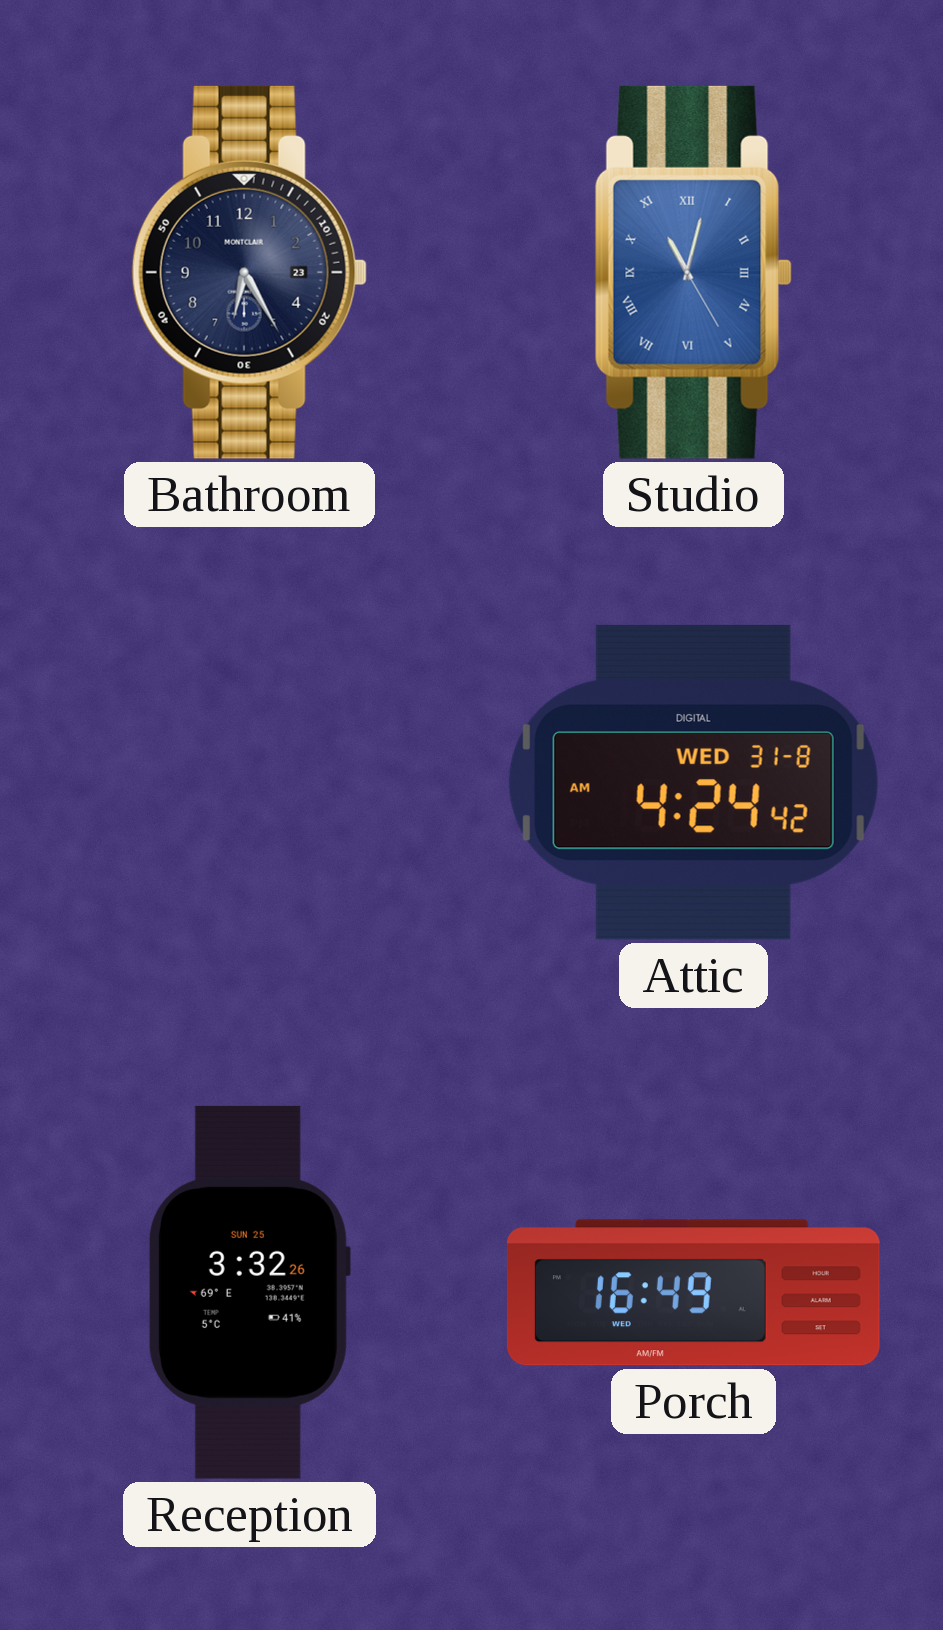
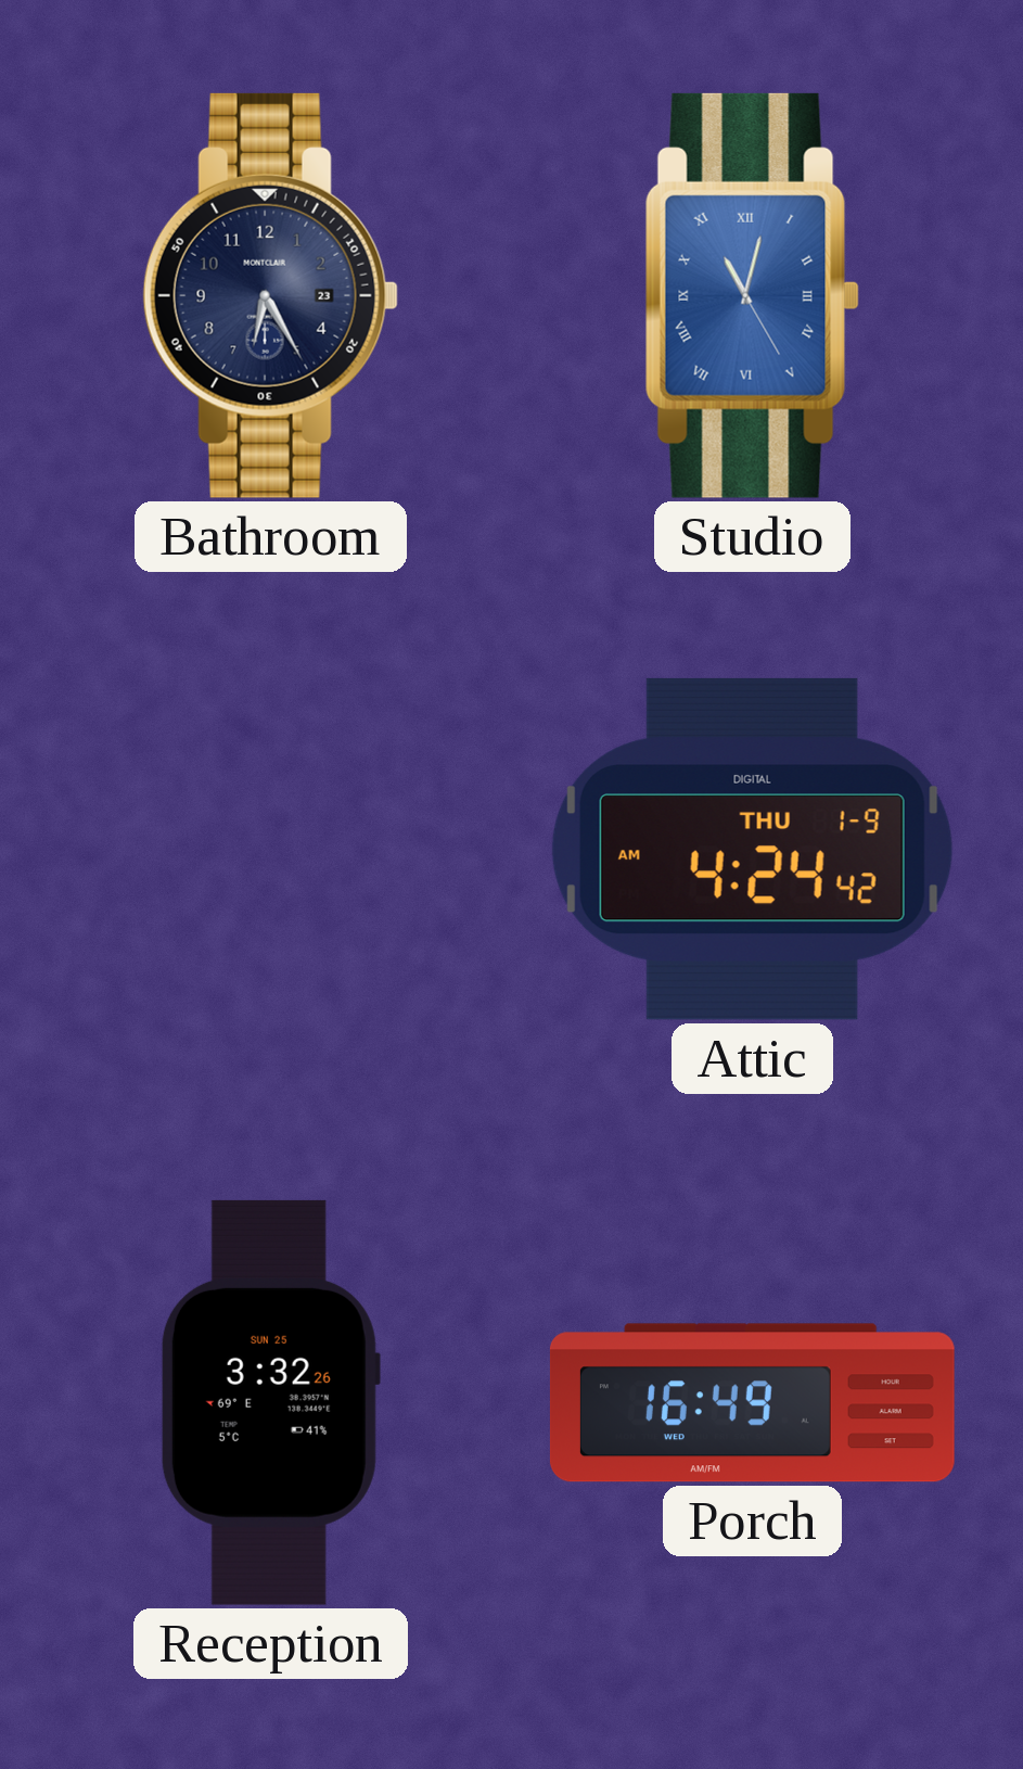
Attic date: WED 31-8 -> THU 1-9
